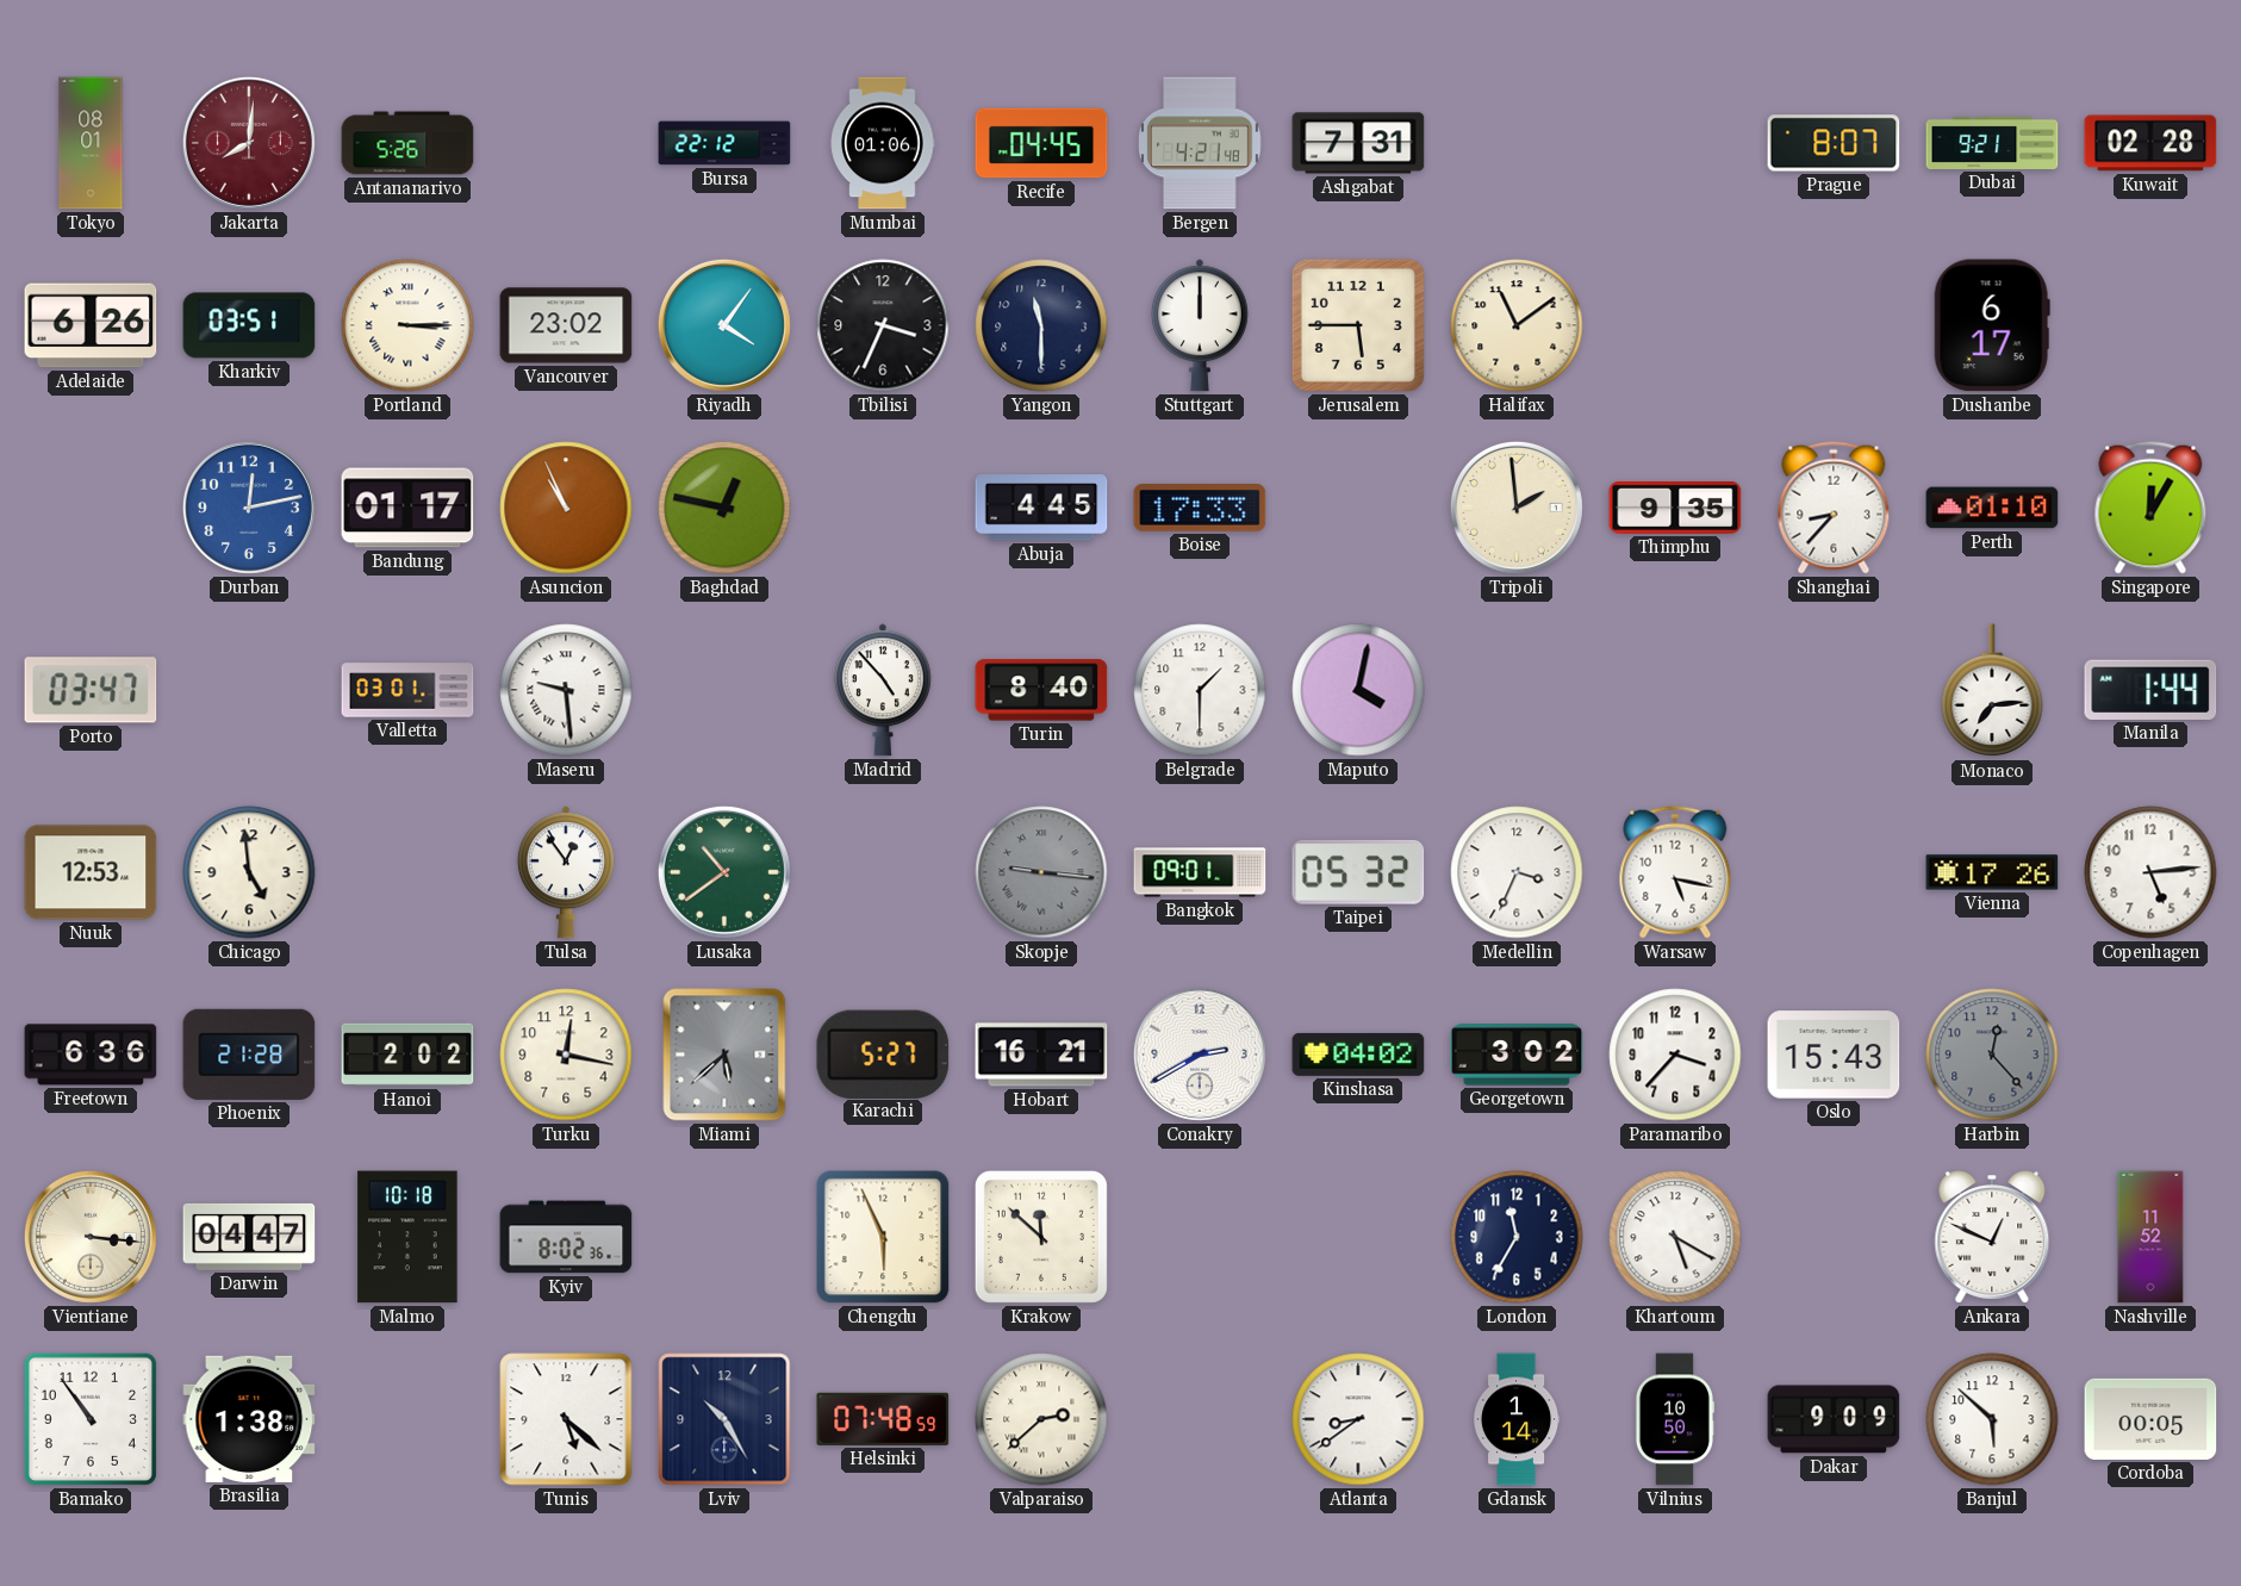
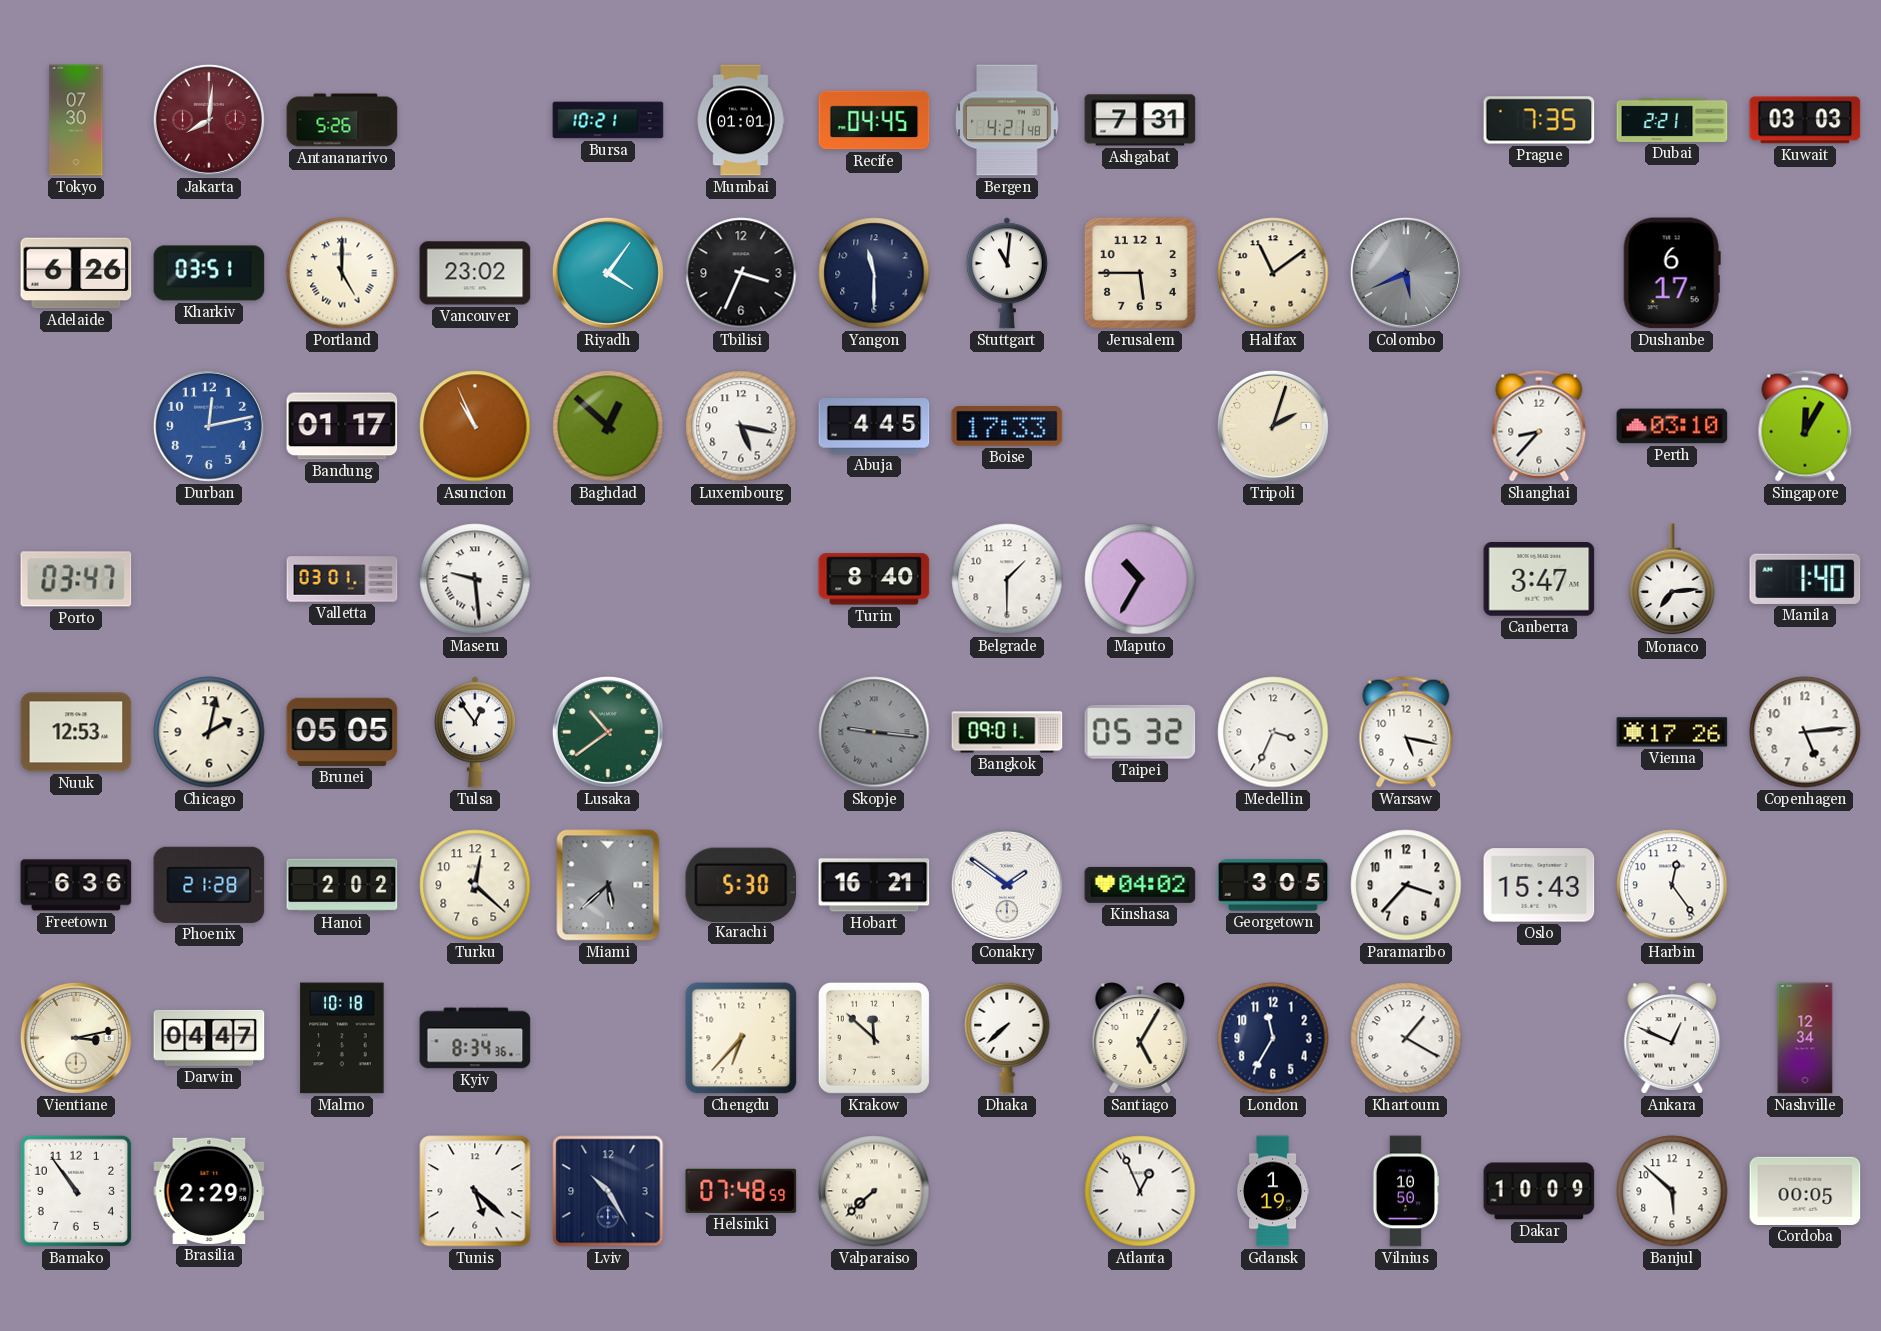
Tokyo: 08:01 -> 07:30
Bursa: 22:12 -> 10:21
Mumbai: 01:06 -> 01:01
Prague: 8:07 -> 7:35
Dubai: 9:21 -> 2:21
Kuwait: 02:28 -> 03:03
Portland: 3:15 -> 5:00
Stuttgart: 12:00 -> 11:01
Colombo: none -> 5:41
Baghdad: 12:47 -> 12:52
Luxembourg: none -> 5:17
Tripoli: 1:59 -> 2:03
Thimphu: 9:35 -> none
Perth: 01:10 -> 03:10
Madrid: 4:53 -> none
Maputo: 4:02 -> 10:35
Canberra: none -> 3:47
Manila: 1:44 -> 1:40
Chicago: 4:59 -> 2:02
Brunei: none -> 05:05
Turku: 12:17 -> 12:22
Karachi: 5:27 -> 5:30
Conakry: 2:40 -> 1:51
Georgetown: 3:02 -> 3:05
Harbin: 12:23 -> 12:24
Harbin dial: grey -> white
Vientiane: 3:16 -> 3:13
Kyiv: 8:02 -> 8:34
Chengdu: 5:56 -> 6:37
Dhaka: none -> 7:38
Santiago: none -> 5:05
Khartoum: 5:20 -> 1:20
Nashville: 11:52 -> 12:34
Brasilia: 1:38 -> 2:29
Valparaiso: 2:38 -> 7:38
Atlanta: 8:39 -> 12:56
Gdansk: 1:14 -> 1:19
Dakar: 9:09 -> 10:09
